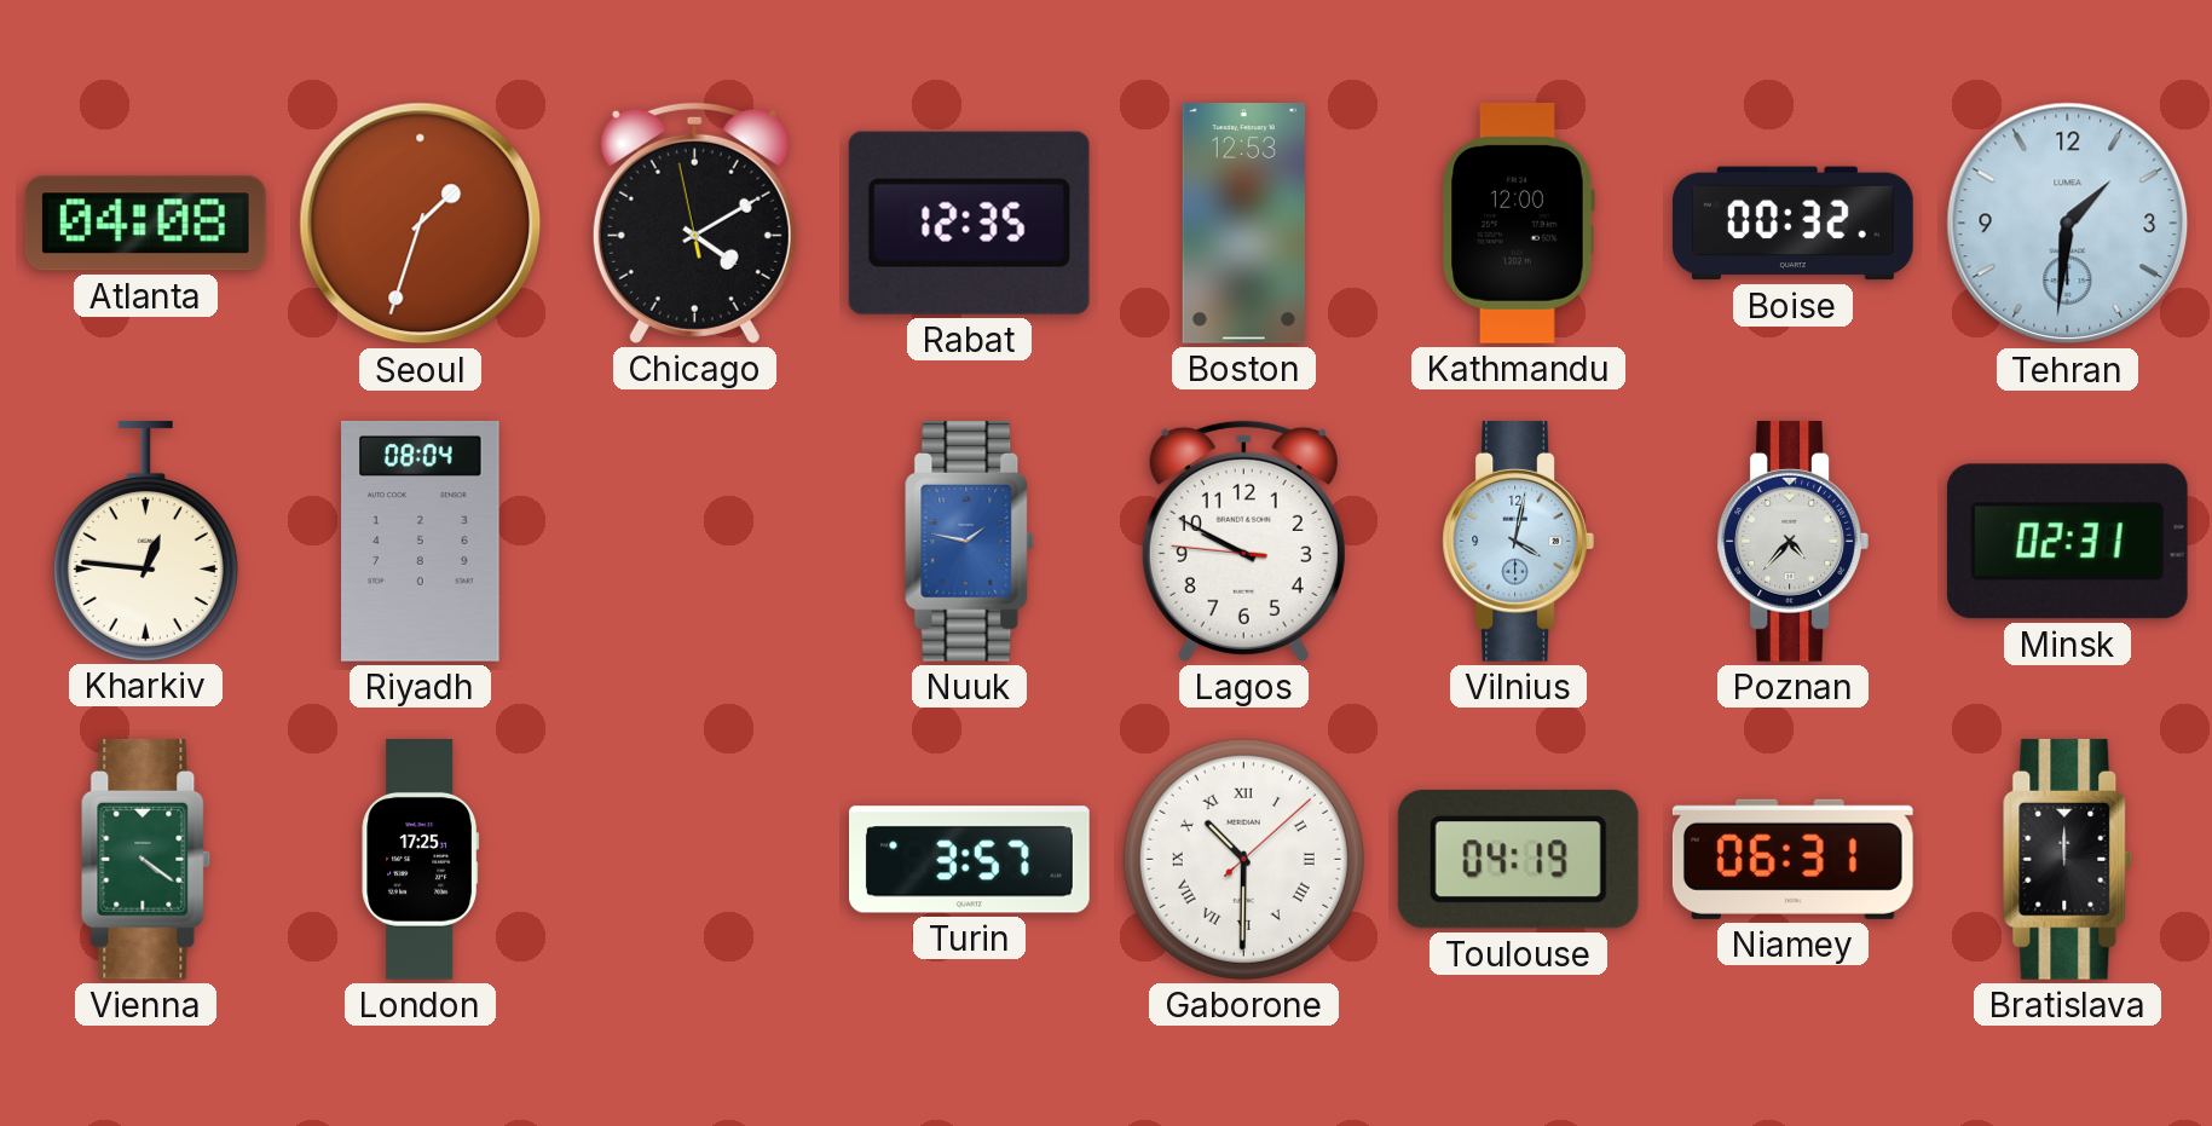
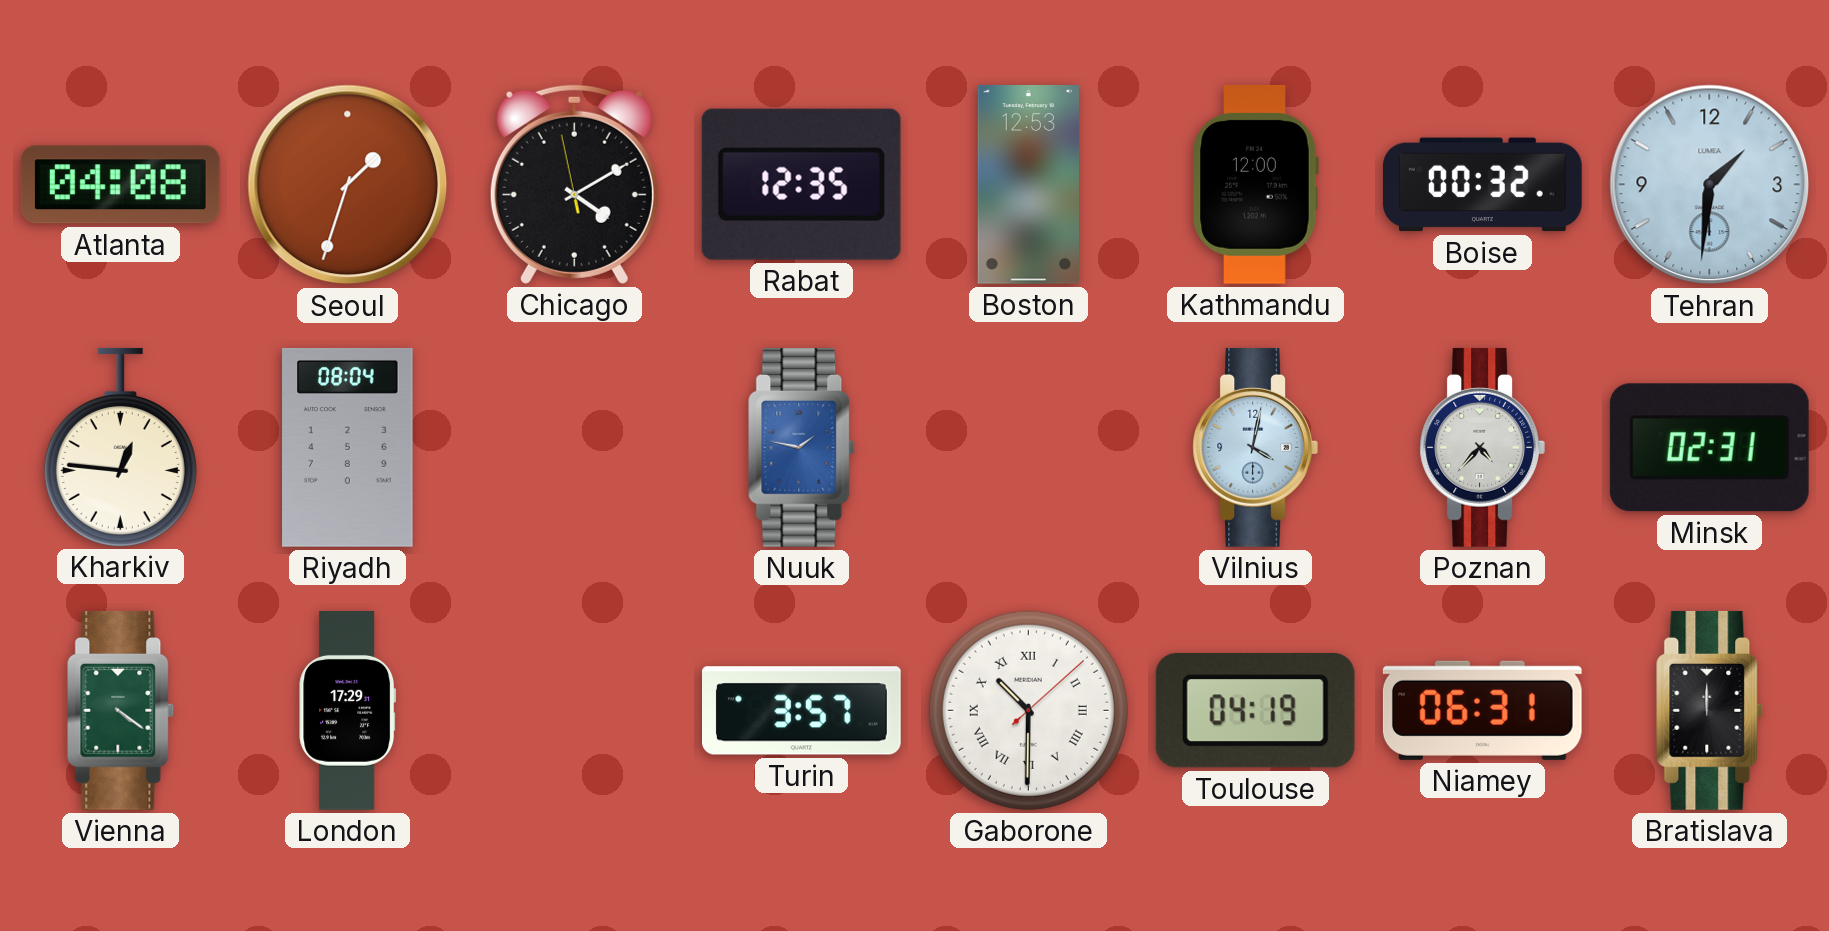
Lagos: 9:49 -> none
London: 17:25 -> 17:29
